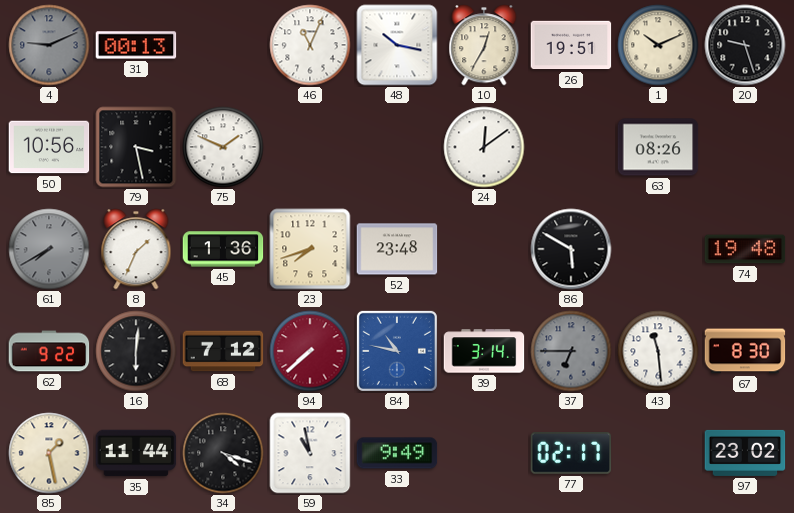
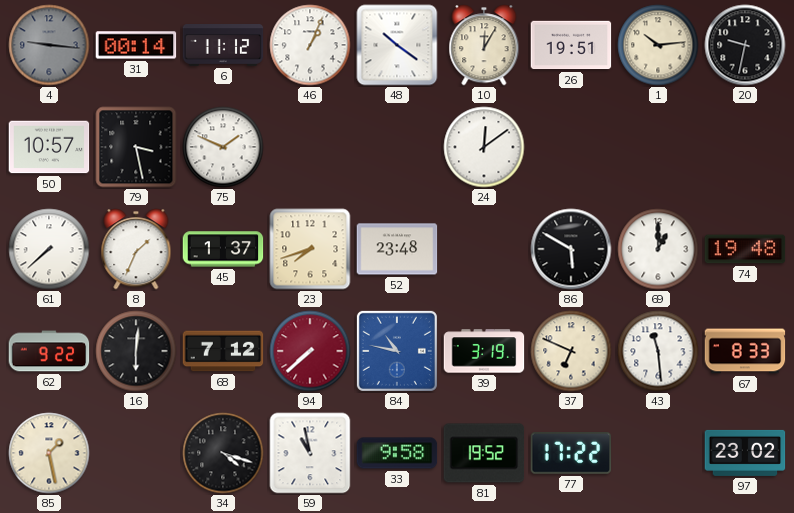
4: 9:11 -> 9:16
31: 00:13 -> 00:14
6: none -> 11:12
46: 11:04 -> 1:04
48: 10:17 -> 10:21
10: 12:35 -> 12:05
1: 10:11 -> 10:14
20: 9:27 -> 9:32
50: 10:56 -> 10:57
63: 08:26 -> none
61: 7:40 -> 7:38
61 dial: grey -> white
45: 1:36 -> 1:37
69: none -> 1:00
39: 3:14 -> 3:19
37: 6:45 -> 6:49
37 dial: grey -> cream
67: 8:30 -> 8:33
35: 11:44 -> none
33: 9:49 -> 9:58
81: none -> 19:52
77: 02:17 -> 17:22
